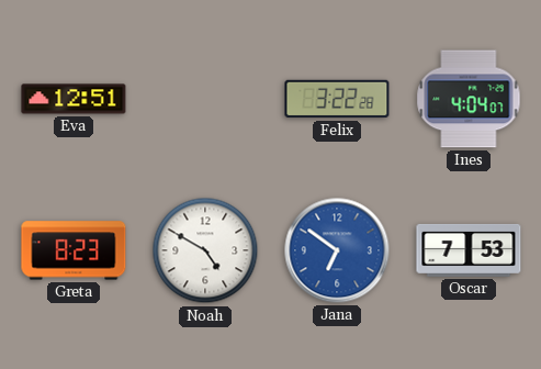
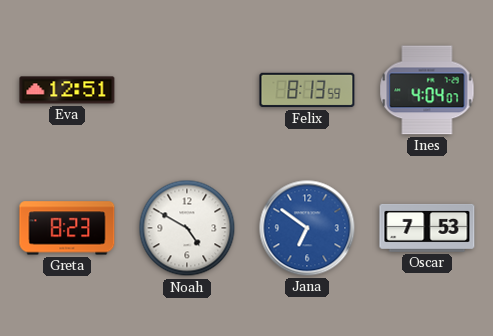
Felix: 3:22 -> 8:13
